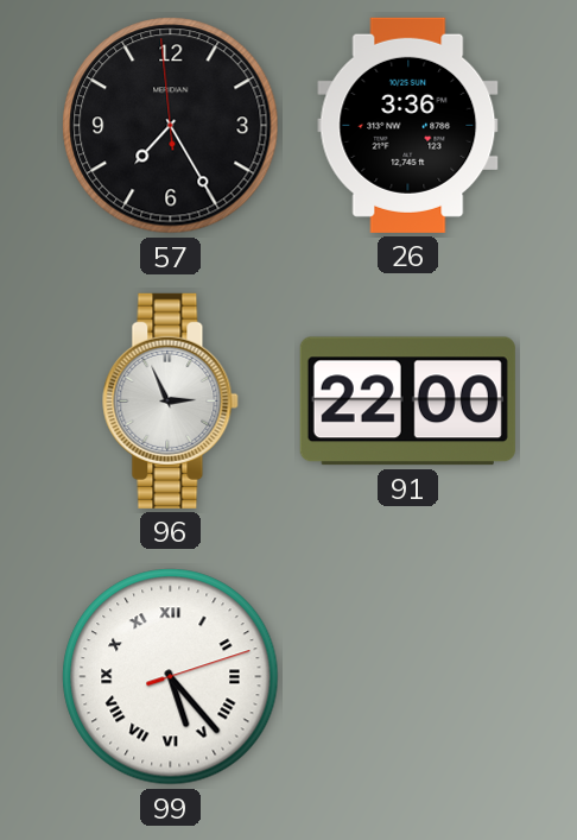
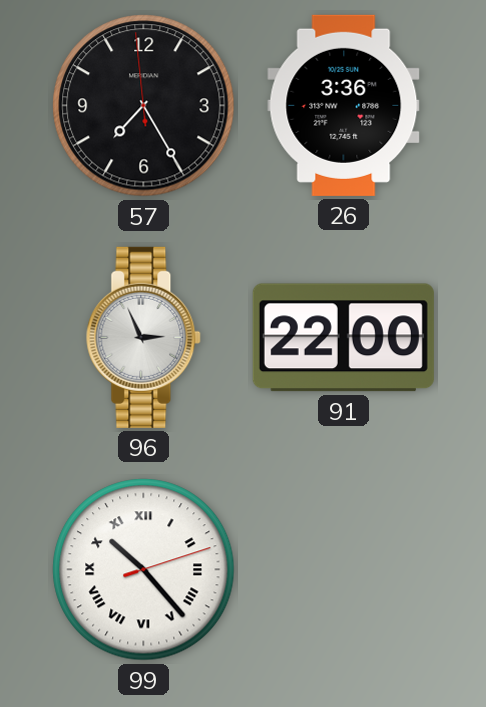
99: 5:23 -> 10:23
